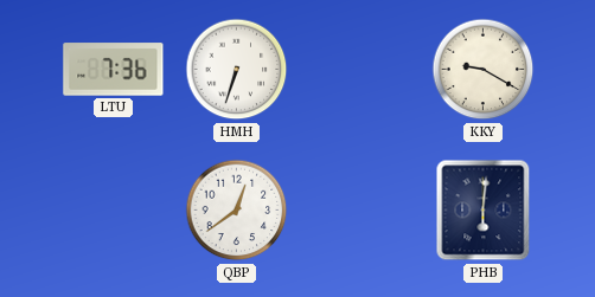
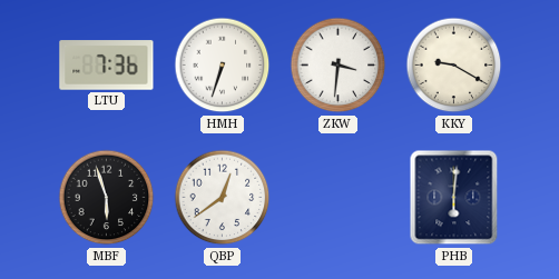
ZKW: none -> 3:31
MBF: none -> 5:57
